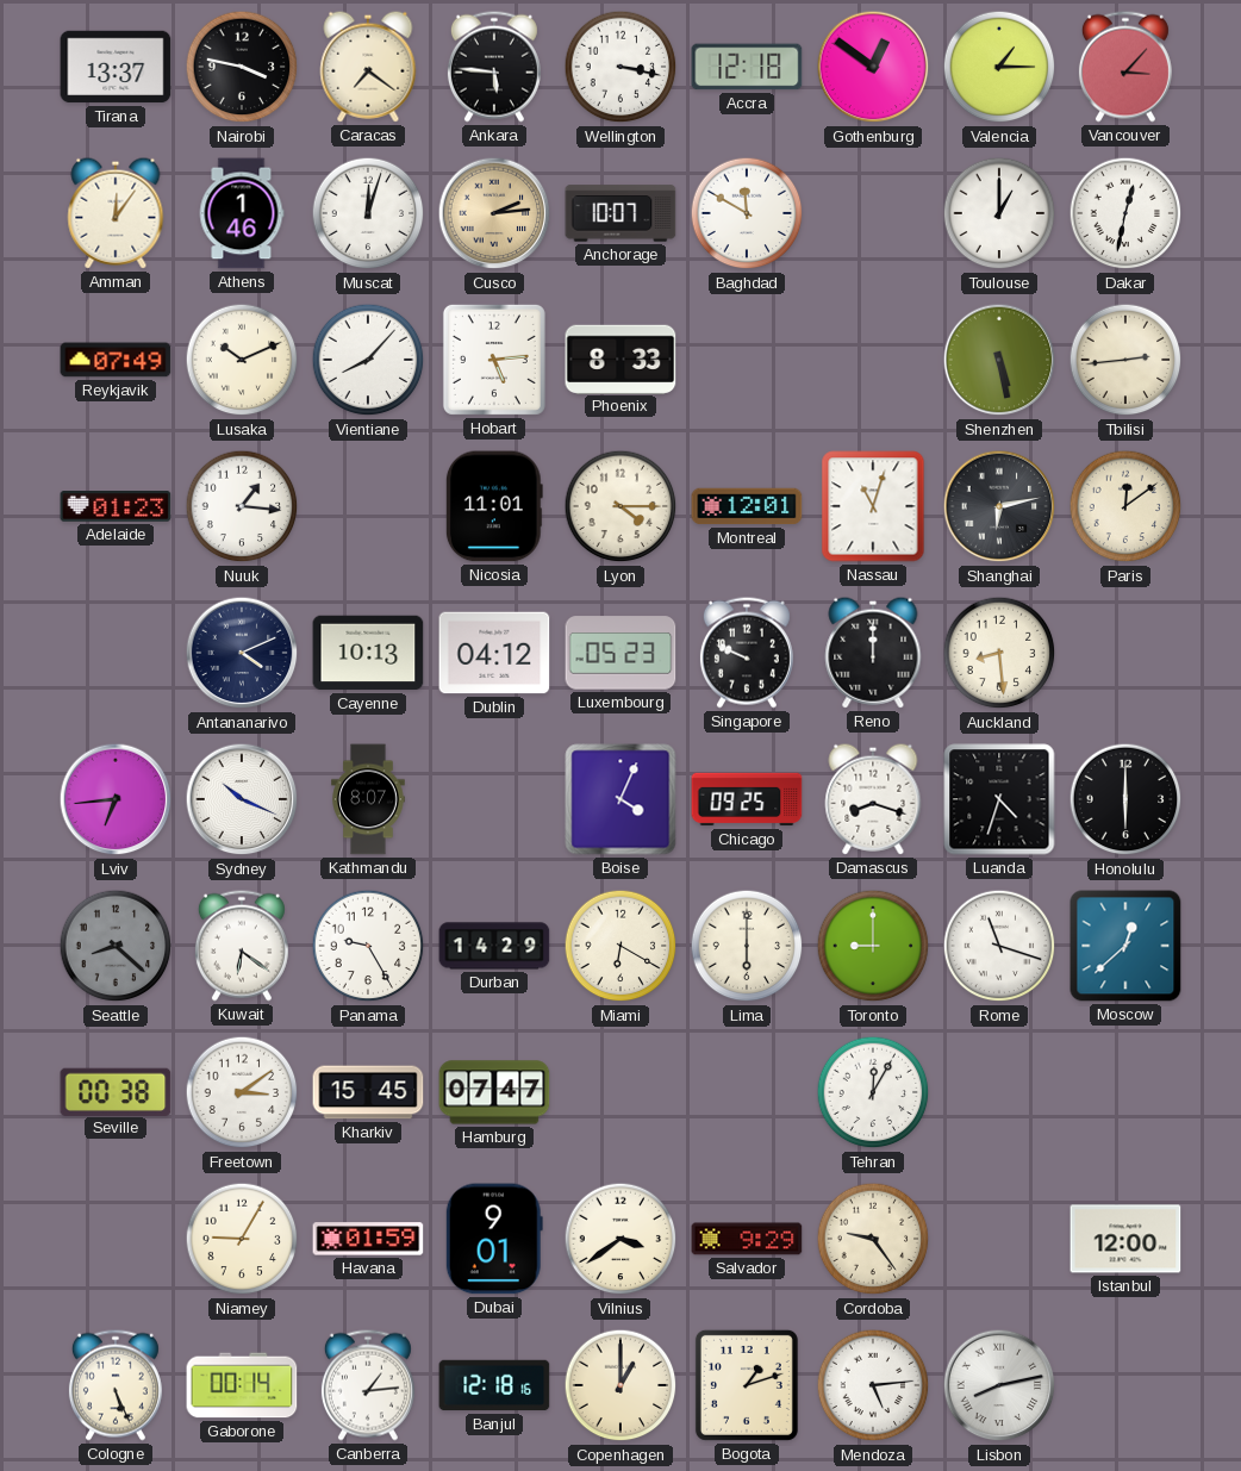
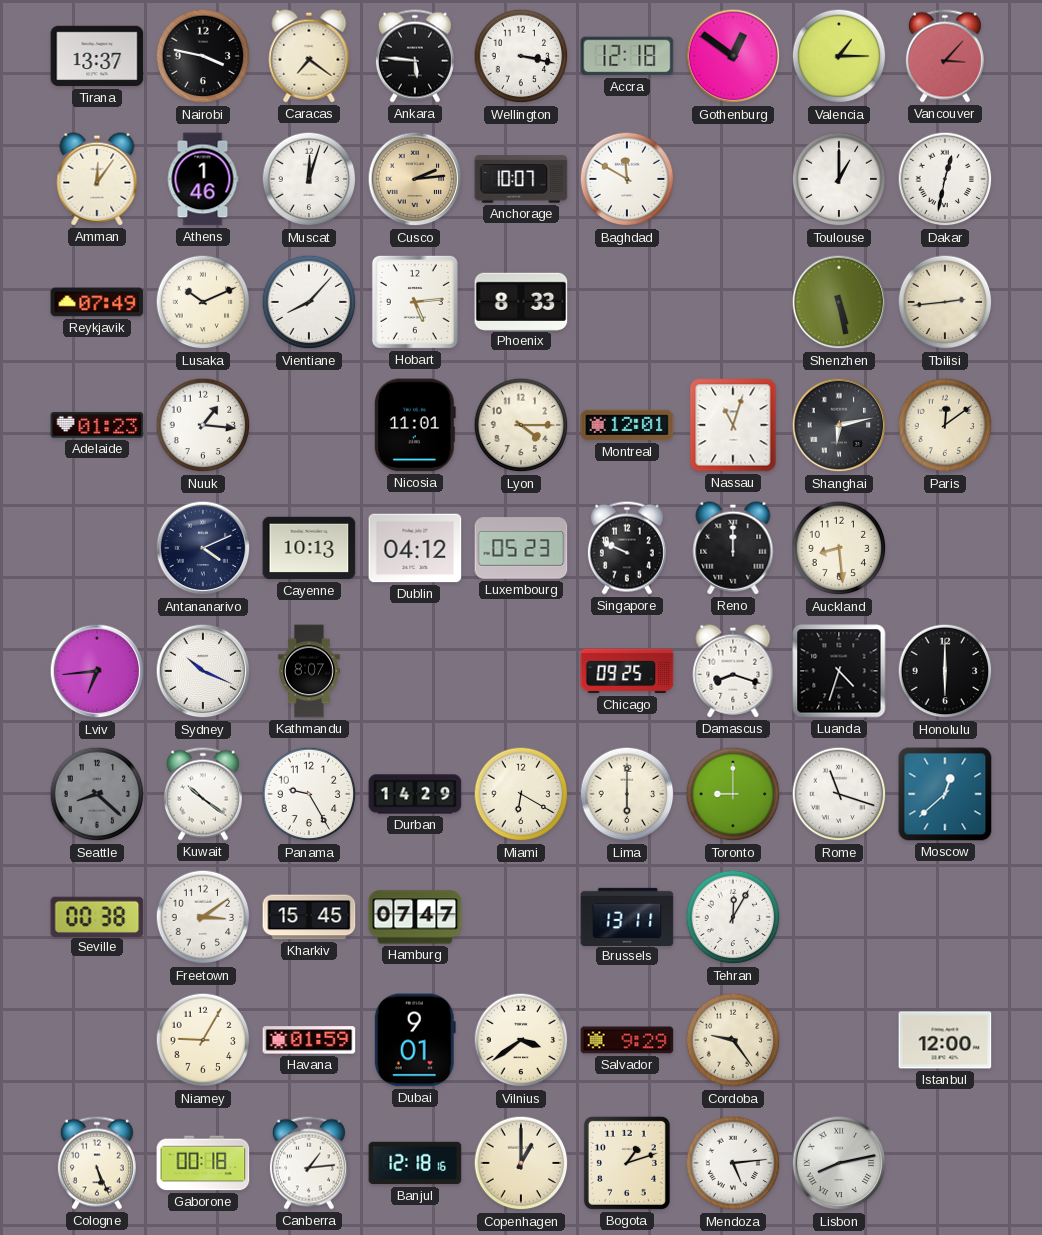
Boise: 4:04 -> none
Kuwait: 6:21 -> 10:21
Brussels: none -> 13:11
Gaborone: 00:14 -> 00:18
